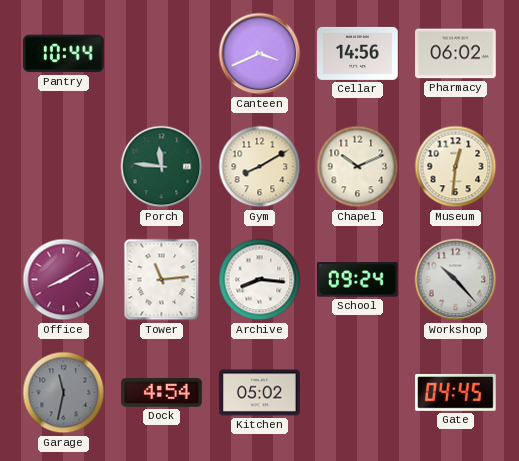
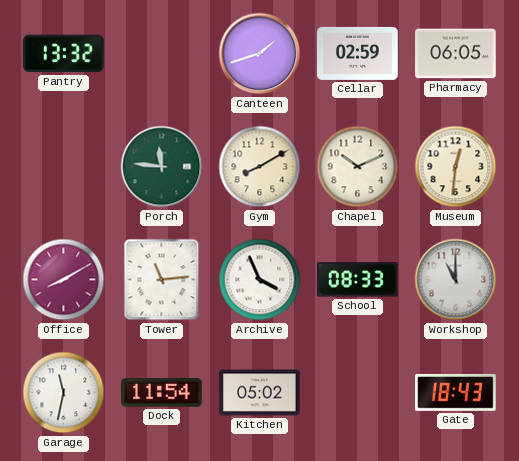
Pantry: 10:44 -> 13:32
Canteen: 3:41 -> 1:42
Cellar: 14:56 -> 02:59
Pharmacy: 06:02 -> 06:05
Archive: 8:16 -> 3:56
School: 09:24 -> 08:33
Workshop: 10:23 -> 11:00
Garage dial: grey -> white
Dock: 4:54 -> 11:54
Gate: 04:45 -> 18:43
